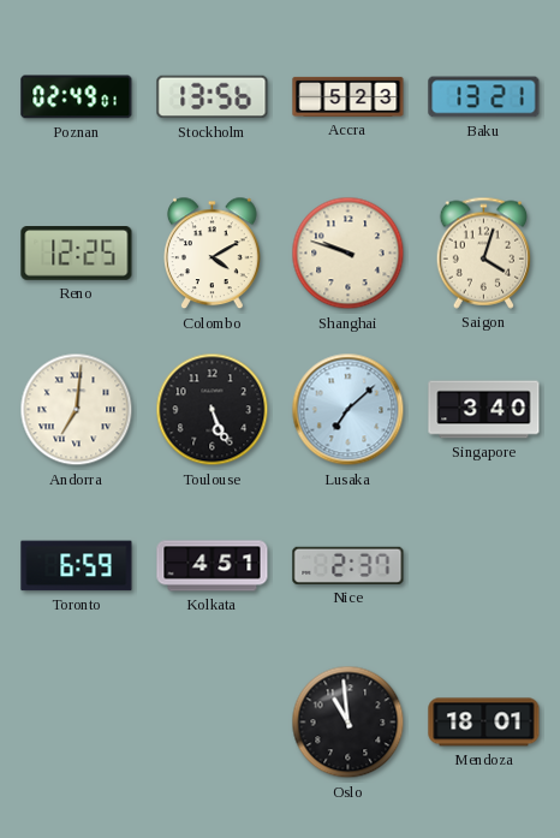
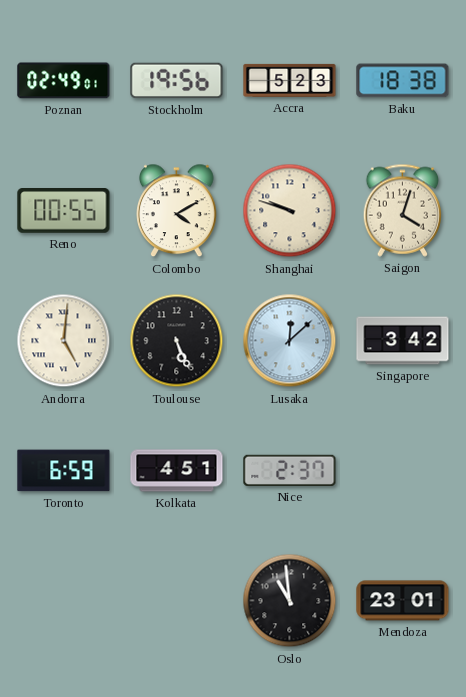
Stockholm: 13:56 -> 19:56
Baku: 13:21 -> 18:38
Reno: 12:25 -> 00:55
Andorra: 7:01 -> 5:01
Lusaka: 7:08 -> 12:08
Singapore: 3:40 -> 3:42
Mendoza: 18:01 -> 23:01
